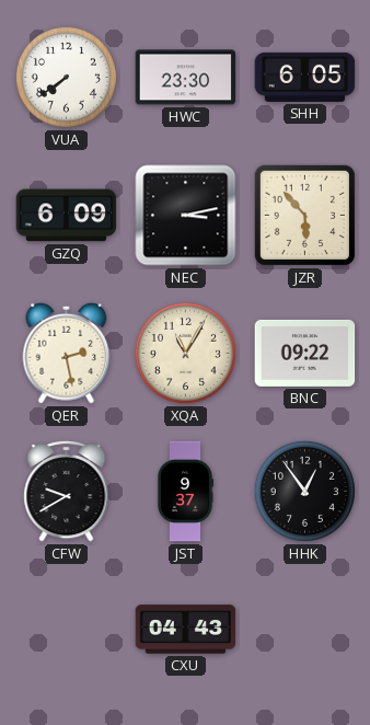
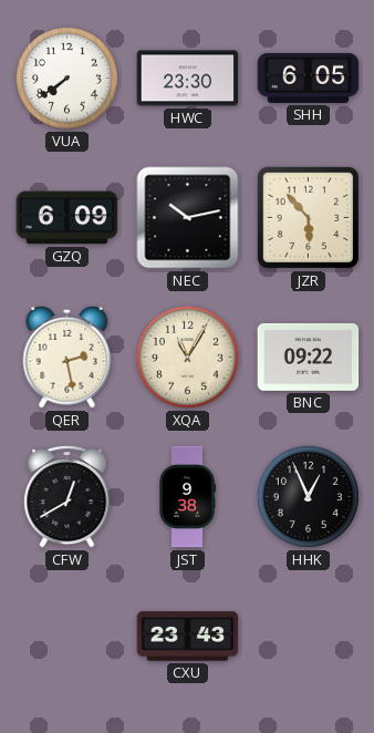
NEC: 3:13 -> 10:13
CFW: 9:40 -> 12:40
JST: 9:37 -> 9:38
HHK: 12:54 -> 12:56
CXU: 04:43 -> 23:43
